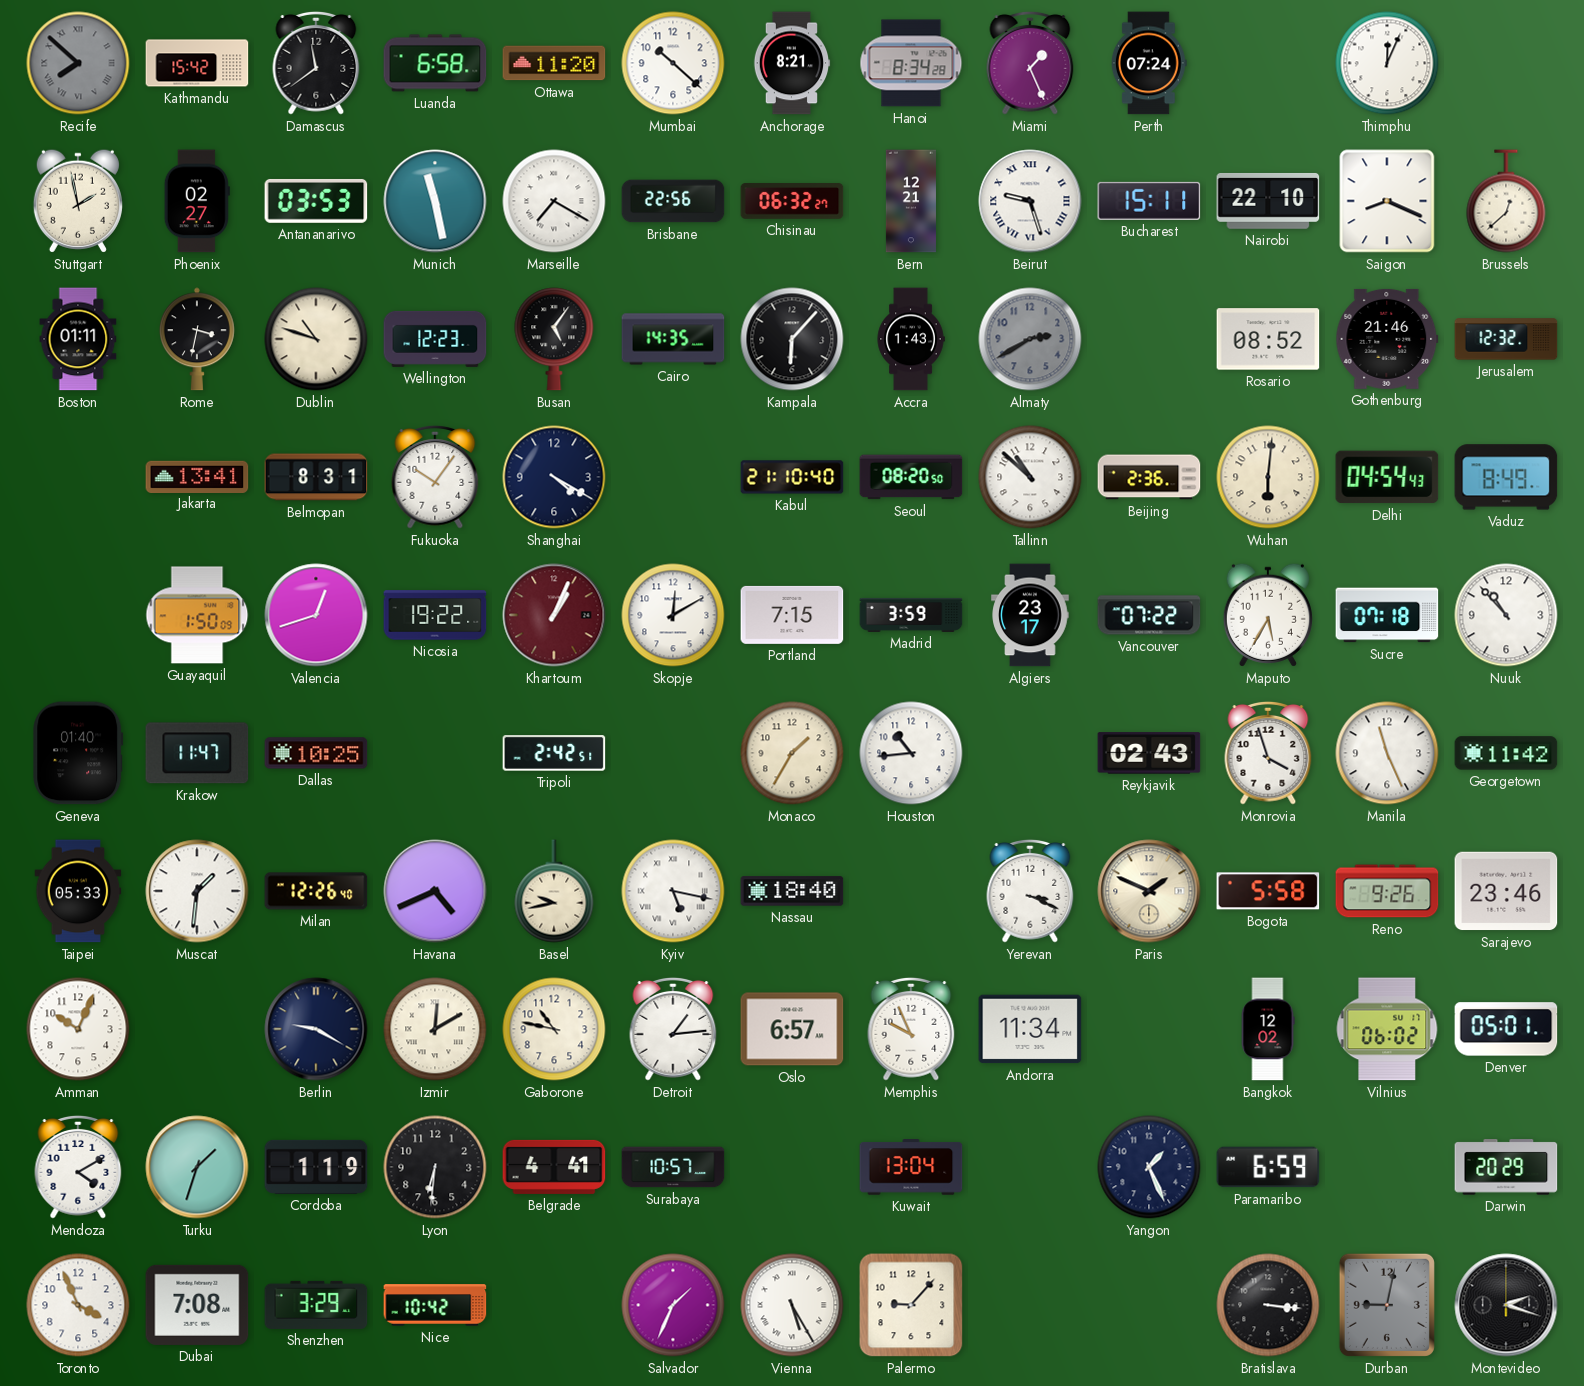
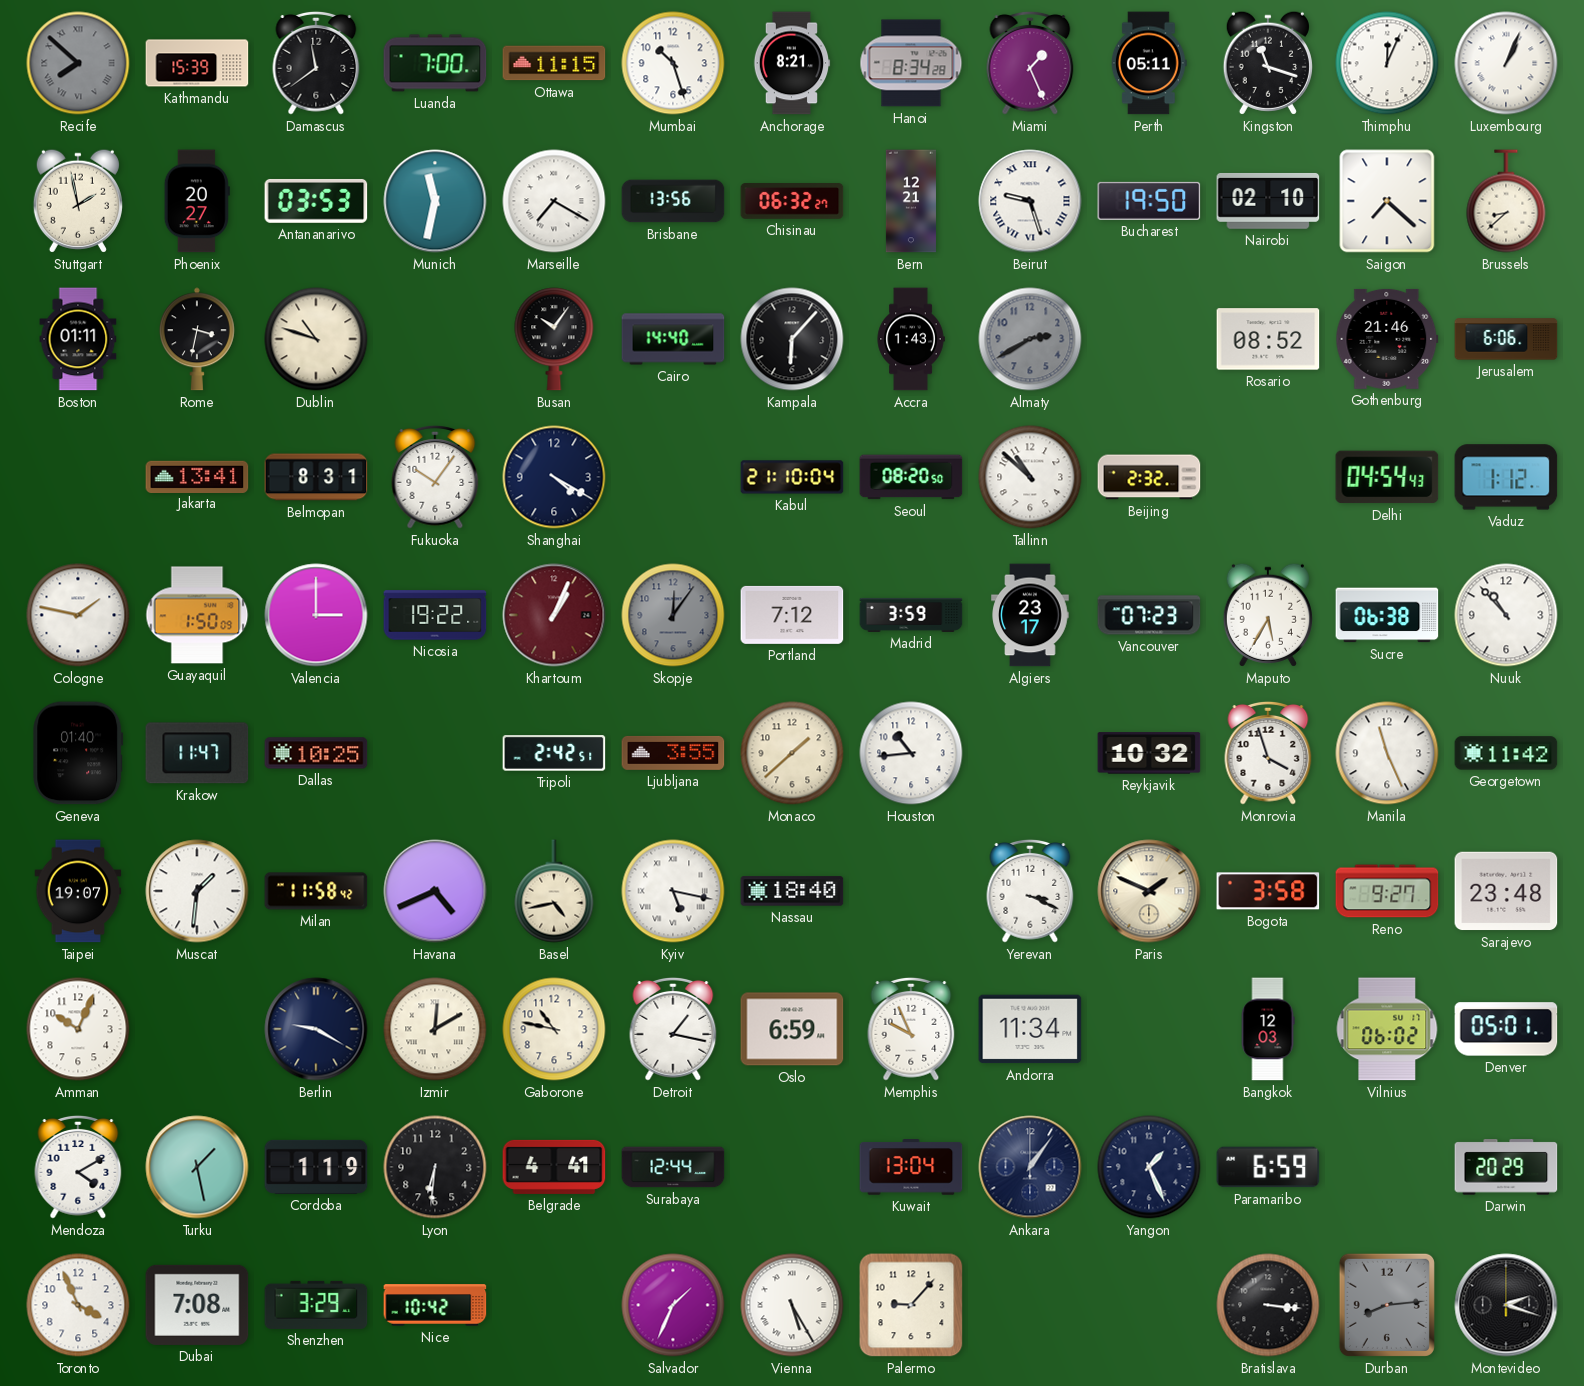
Kathmandu: 15:42 -> 15:39
Luanda: 6:58 -> 7:00
Ottawa: 11:20 -> 11:15
Mumbai: 10:22 -> 10:27
Perth: 07:24 -> 05:11
Kingston: none -> 11:18
Luxembourg: none -> 1:04
Phoenix: 02:27 -> 20:27
Munich: 11:28 -> 11:32
Brisbane: 22:56 -> 13:56
Bucharest: 15:11 -> 19:50
Nairobi: 22:10 -> 02:10
Saigon: 8:19 -> 7:22
Brussels: 12:38 -> 8:38
Wellington: 12:23 -> none
Busan: 5:06 -> 10:06
Cairo: 14:35 -> 14:40
Jerusalem: 12:32 -> 6:06
Kabul: 21:10:40 -> 21:10:04
Beijing: 2:36 -> 2:32
Wuhan: 6:01 -> none
Vaduz: 8:49 -> 1:12
Cologne: none -> 1:47
Valencia: 12:42 -> 3:00
Skopje: 12:10 -> 12:06
Skopje dial: white -> grey
Portland: 7:15 -> 7:12
Vancouver: 07:22 -> 07:23
Sucre: 07:18 -> 06:38
Ljubljana: none -> 3:55
Monaco: 1:35 -> 1:38
Reykjavik: 02:43 -> 10:32
Taipei: 05:33 -> 19:07
Milan: 12:26 -> 11:58
Basel: 9:43 -> 4:43
Bogota: 5:58 -> 3:58
Reno: 9:26 -> 9:27
Sarajevo: 23:46 -> 23:48
Detroit: 1:14 -> 1:17
Oslo: 6:57 -> 6:59
Bangkok: 12:02 -> 12:03
Turku: 1:33 -> 1:28
Surabaya: 10:57 -> 12:44
Ankara: none -> 1:06
Durban: 9:02 -> 8:14
